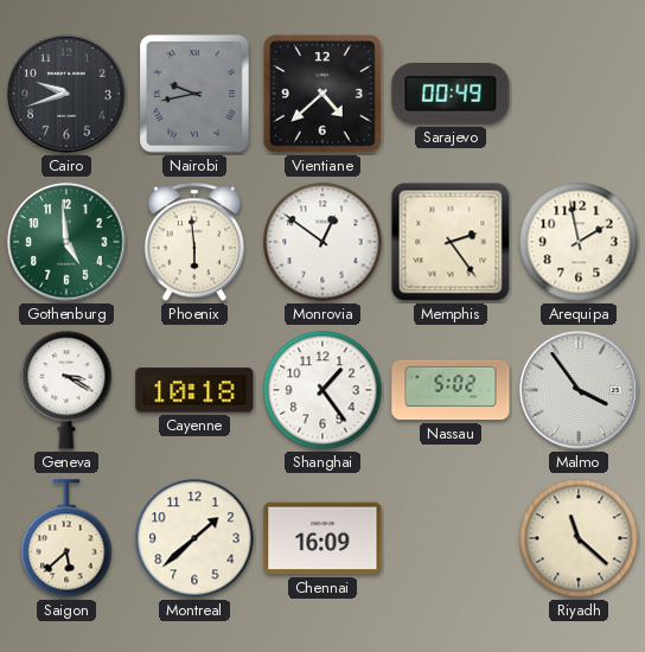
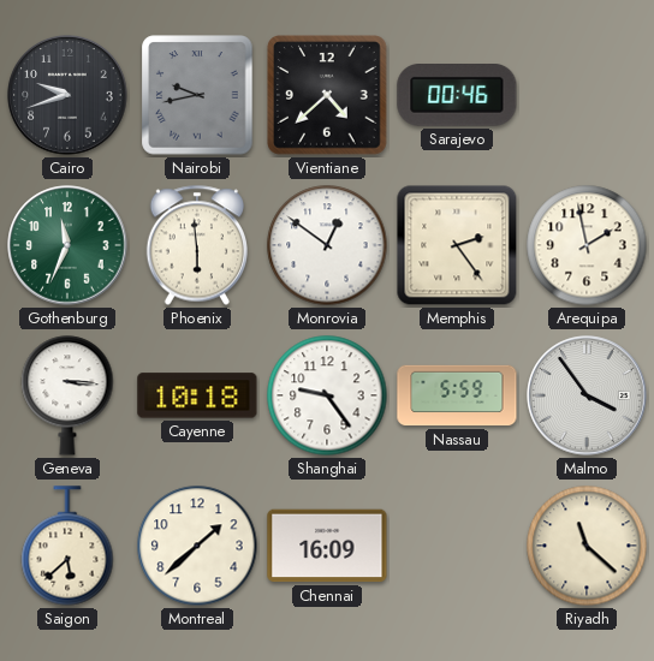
Sarajevo: 00:49 -> 00:46
Gothenburg: 4:59 -> 11:34
Geneva: 3:20 -> 3:16
Shanghai: 1:24 -> 9:24
Nassau: 5:02 -> 5:59
